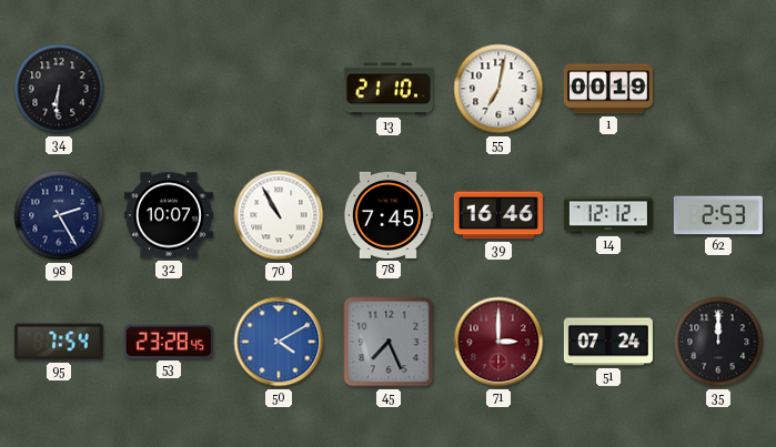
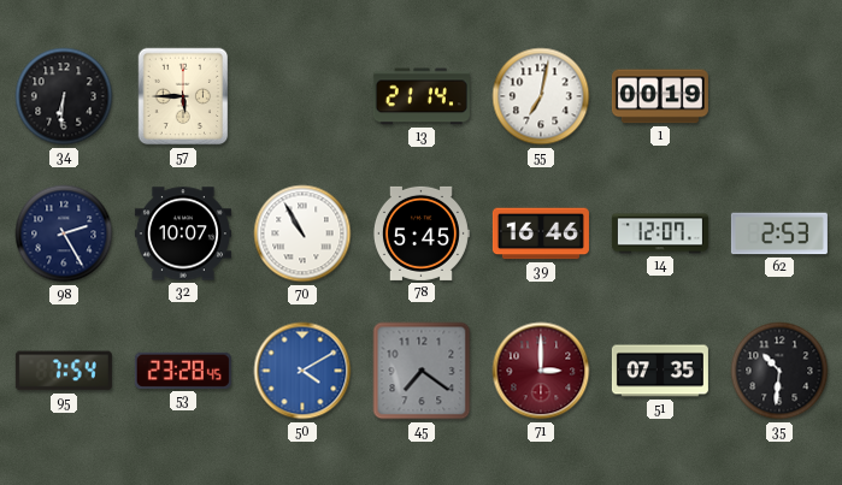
57: none -> 5:45
13: 21:10 -> 21:14
78: 7:45 -> 5:45
14: 12:12 -> 12:07
45: 7:26 -> 7:21
51: 07:24 -> 07:35
35: 12:00 -> 10:31
